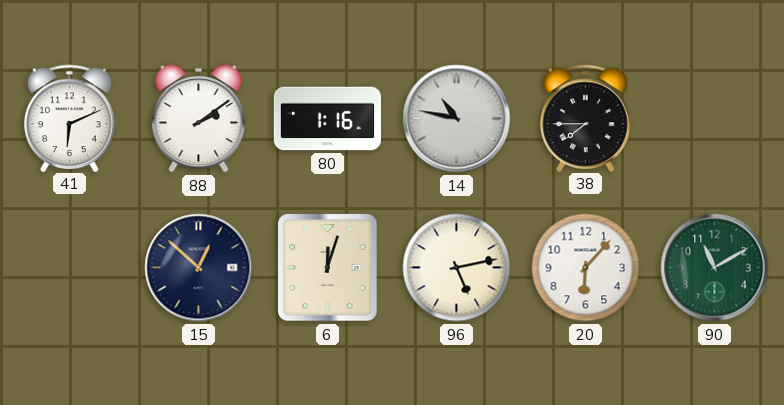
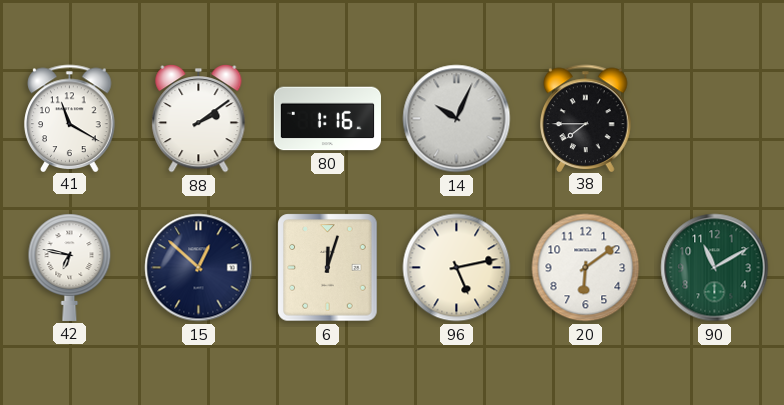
41: 6:11 -> 11:20
14: 10:47 -> 10:04
42: none -> 6:47
20: 6:07 -> 6:09
